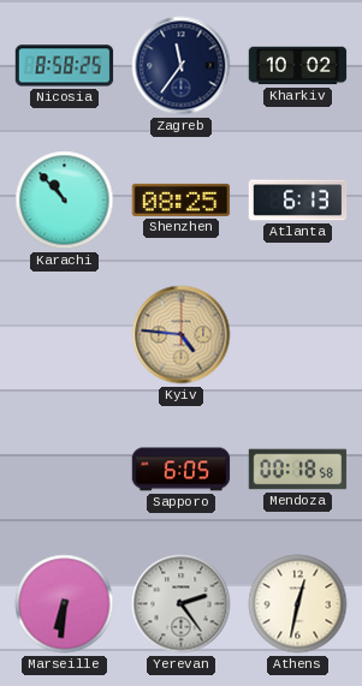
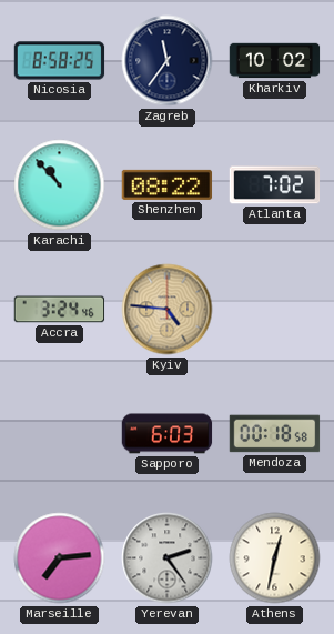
Shenzhen: 08:25 -> 08:22
Atlanta: 6:13 -> 7:02
Accra: none -> 3:24
Sapporo: 6:05 -> 6:03
Marseille: 6:31 -> 7:14
